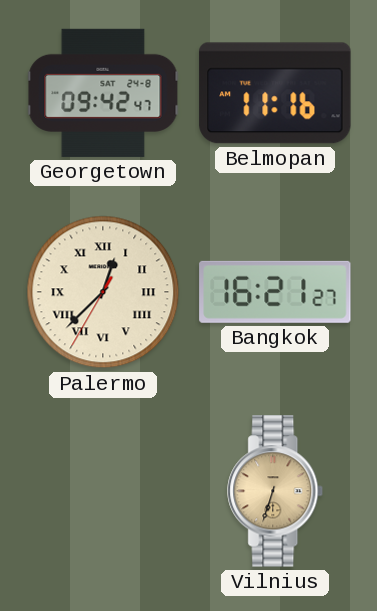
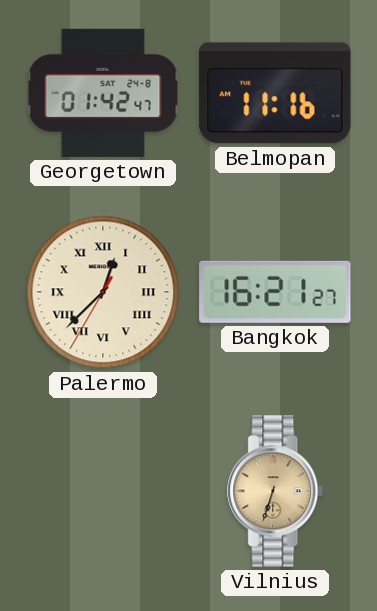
Georgetown: 09:42 -> 01:42
